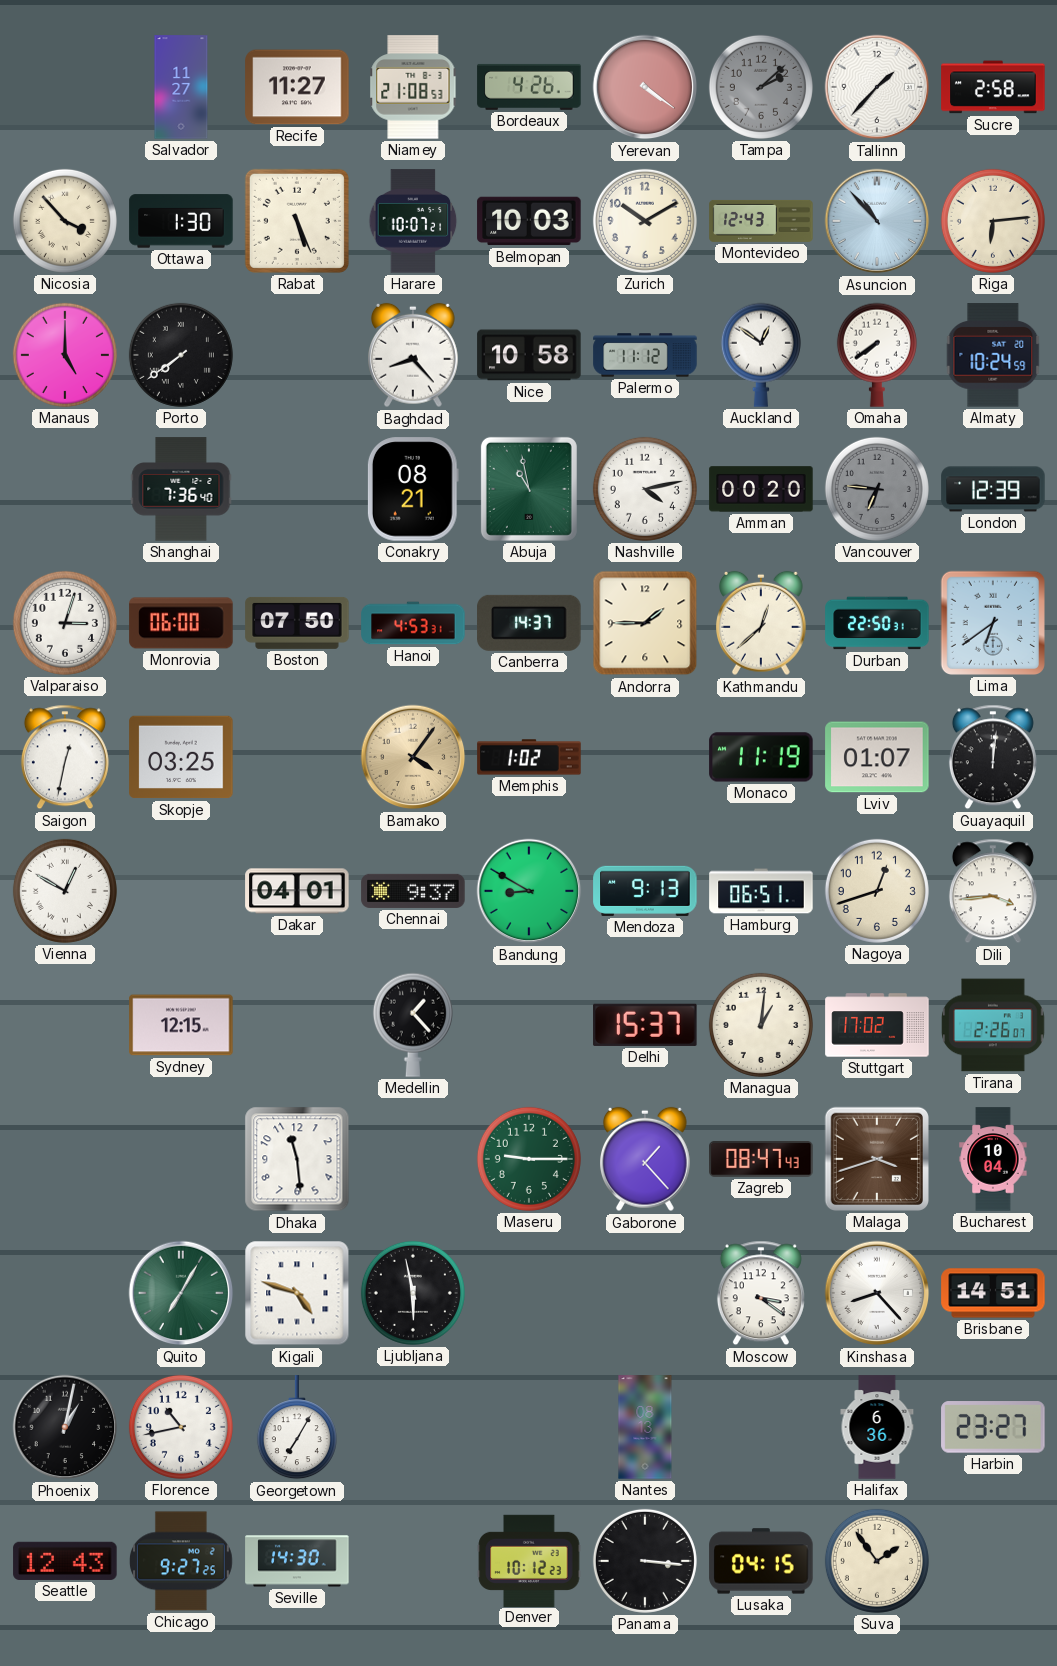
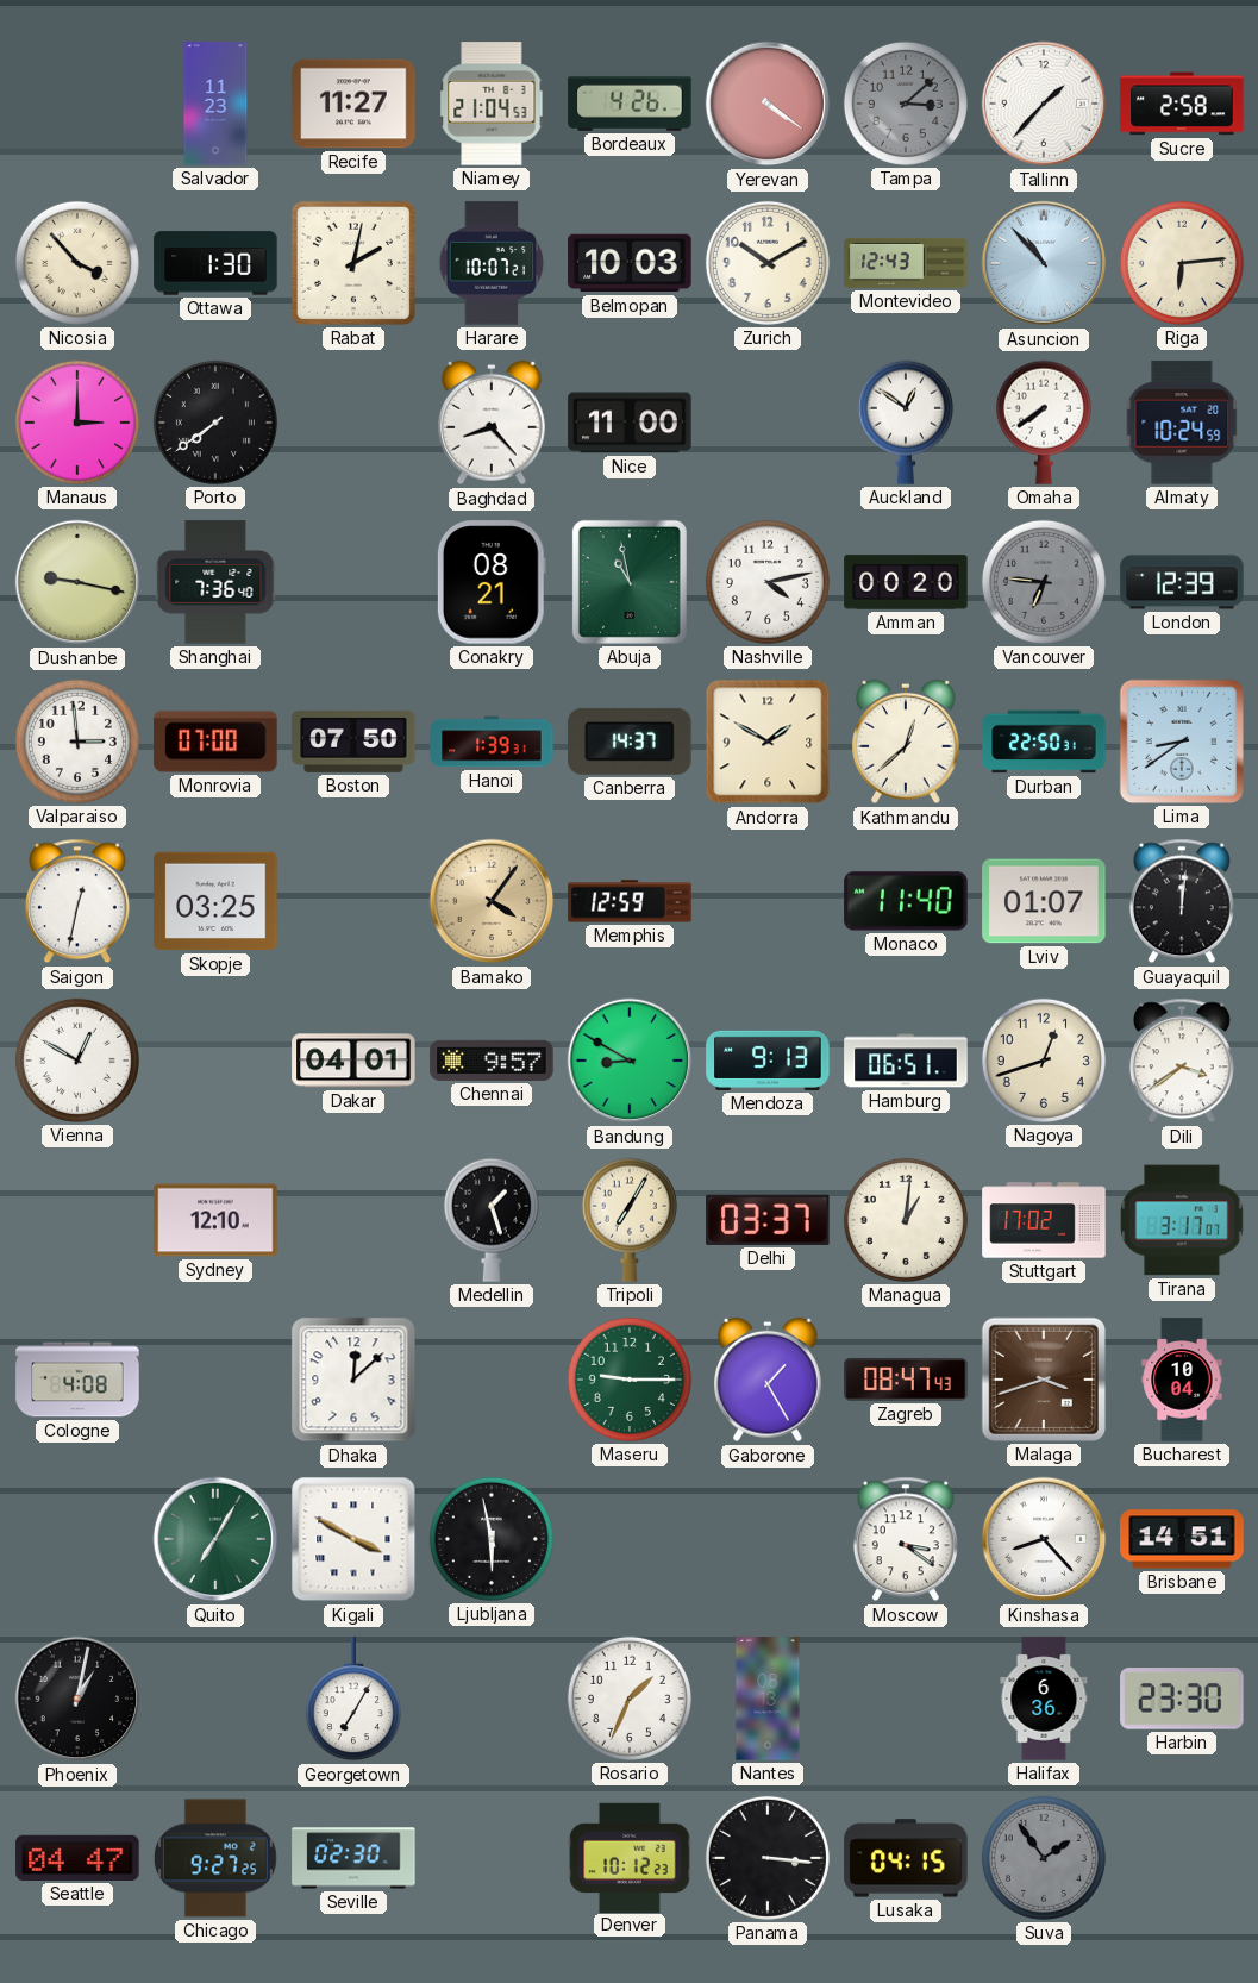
Salvador: 11:27 -> 11:23
Niamey: 21:08 -> 21:04
Tampa: 2:08 -> 3:08
Rabat: 5:26 -> 2:02
Manaus: 5:00 -> 3:00
Nice: 10:58 -> 11:00
Palermo: 11:12 -> none
Dushanbe: none -> 9:17
Valparaiso: 3:03 -> 2:59
Monrovia: 06:00 -> 07:00
Hanoi: 4:53 -> 1:39
Andorra: 1:45 -> 1:50
Lima: 6:39 -> 8:39
Memphis: 1:02 -> 12:59
Monaco: 11:19 -> 11:40
Chennai: 9:37 -> 9:57
Dili: 3:44 -> 3:39
Sydney: 12:15 -> 12:10
Medellin: 1:23 -> 1:27
Tripoli: none -> 7:05
Delhi: 15:37 -> 03:37
Tirana: 2:26 -> 3:17
Cologne: none -> 4:08
Dhaka: 11:29 -> 12:08
Gaborone: 1:23 -> 1:25
Kigali: 4:48 -> 3:50
Florence: 10:43 -> none
Rosario: none -> 1:34
Harbin: 23:27 -> 23:30
Seattle: 12:43 -> 04:47
Seville: 14:30 -> 02:30
Suva dial: cream -> grey
